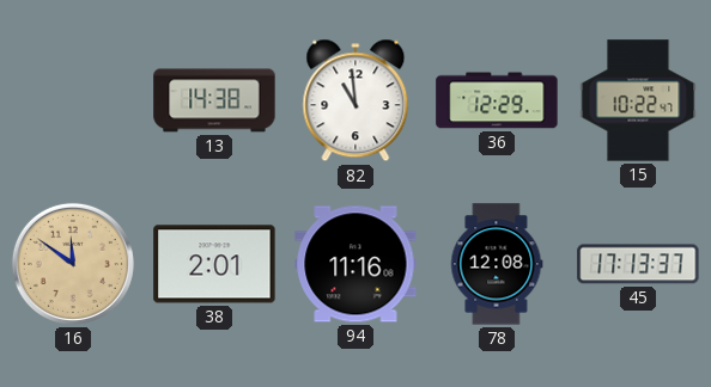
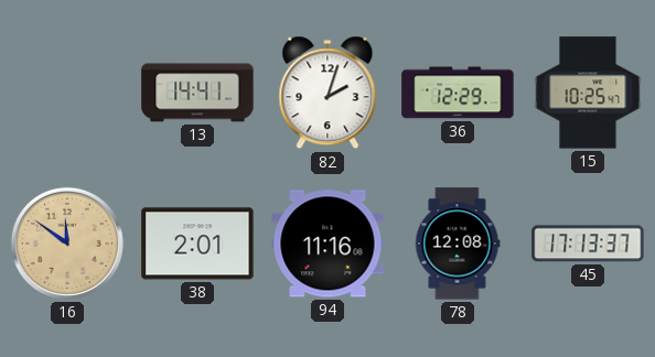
13: 14:38 -> 14:41
82: 10:59 -> 2:03
15: 10:22 -> 10:25
